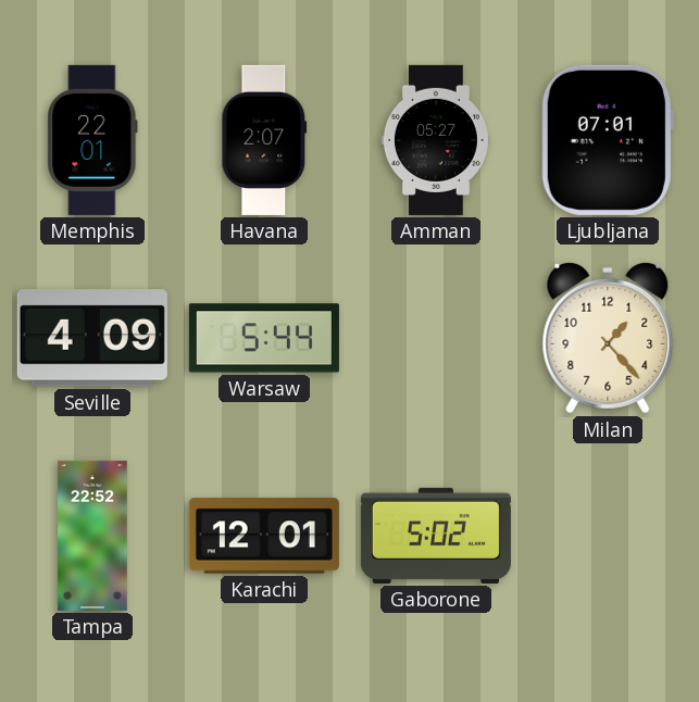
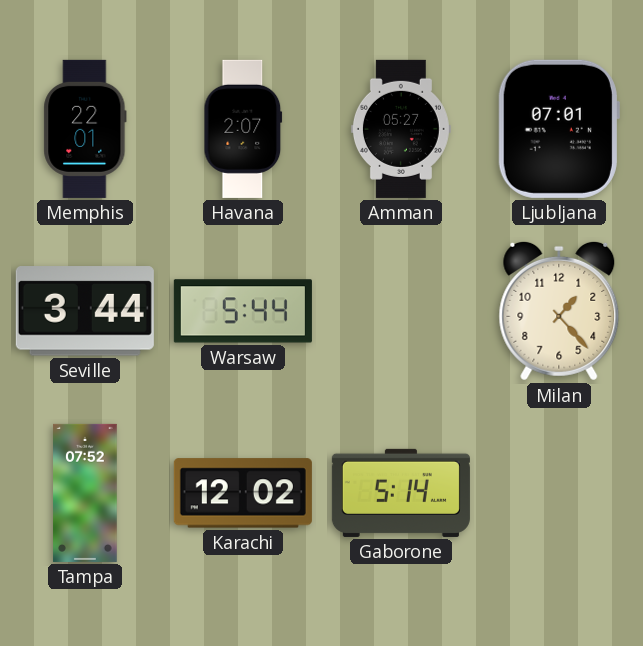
Seville: 4:09 -> 3:44
Tampa: 22:52 -> 07:52
Karachi: 12:01 -> 12:02
Gaborone: 5:02 -> 5:14
